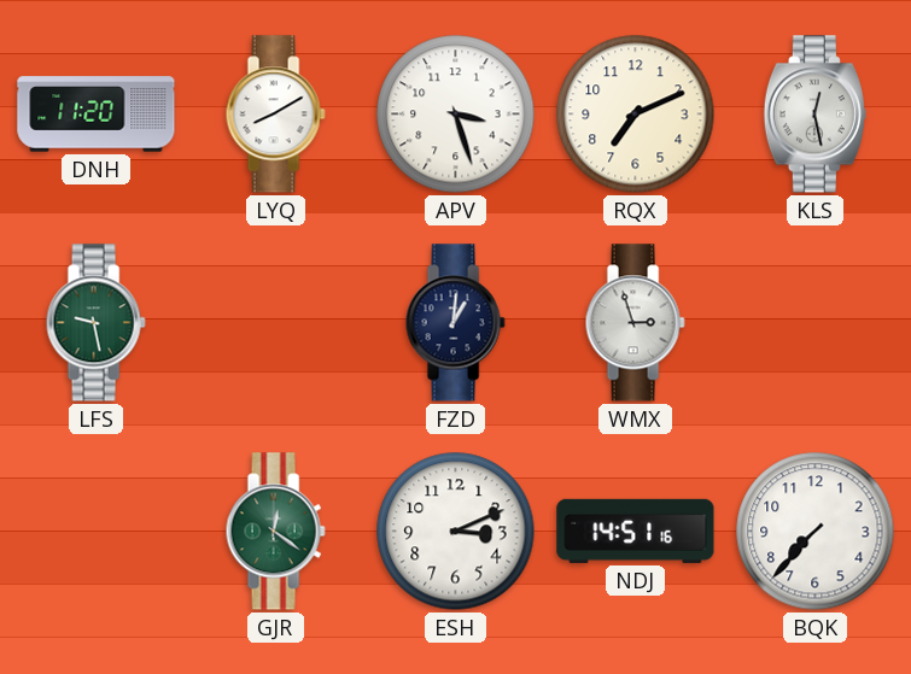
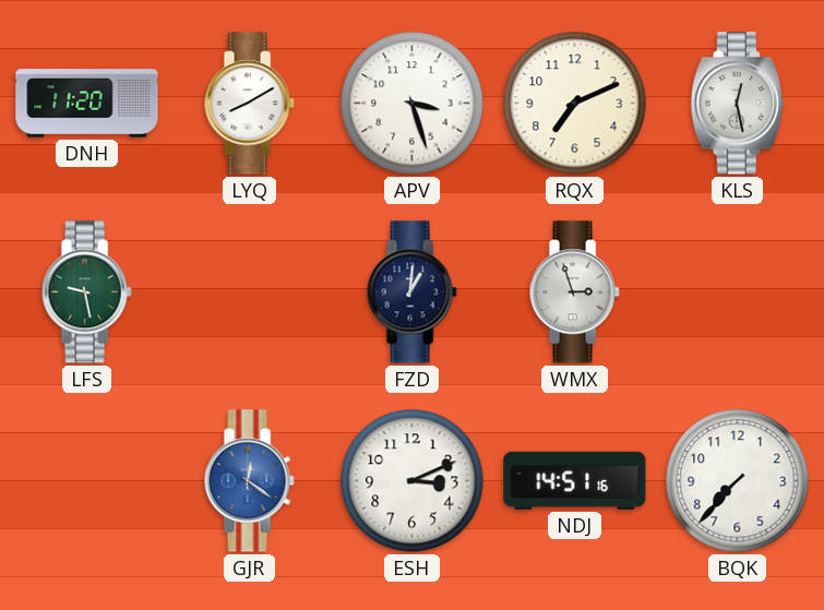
GJR dial: green -> blue
